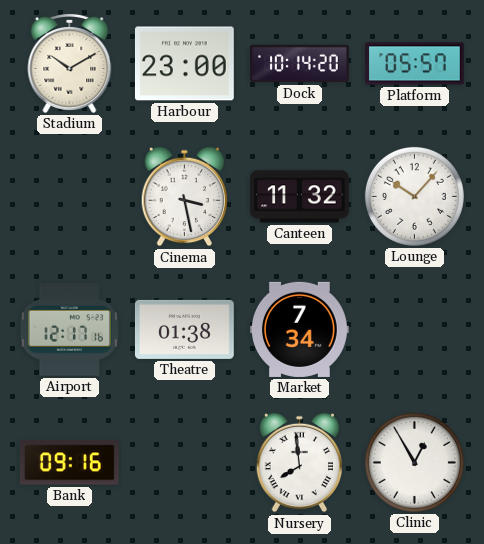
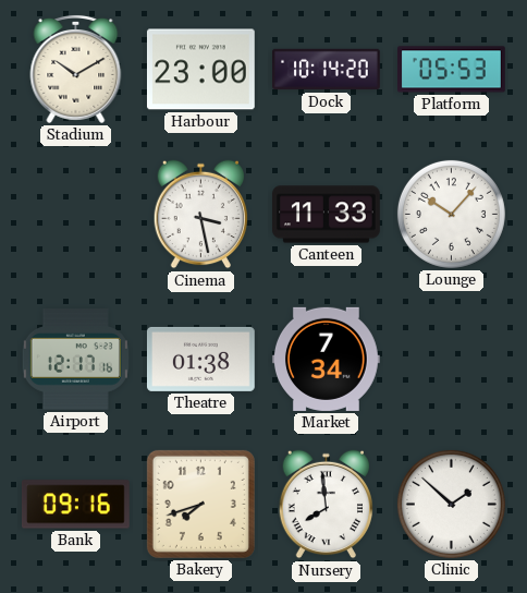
Platform: 05:57 -> 05:53
Canteen: 11:32 -> 11:33
Bakery: none -> 7:42
Clinic: 12:55 -> 1:52
